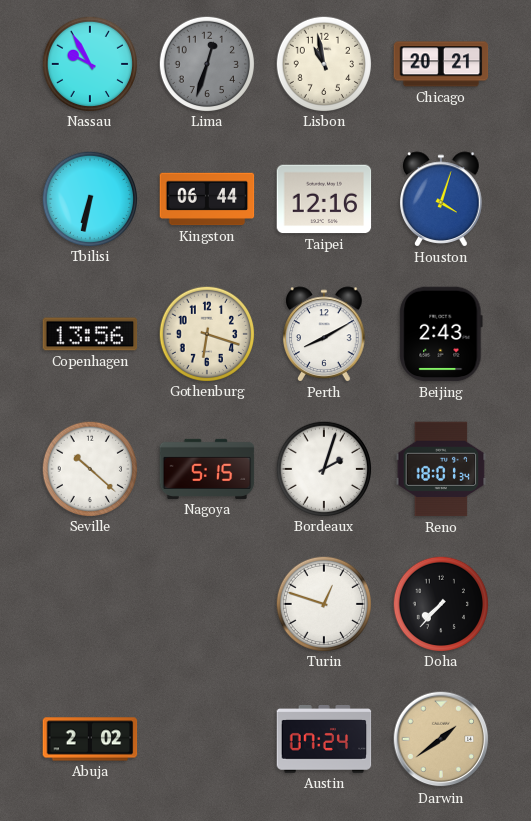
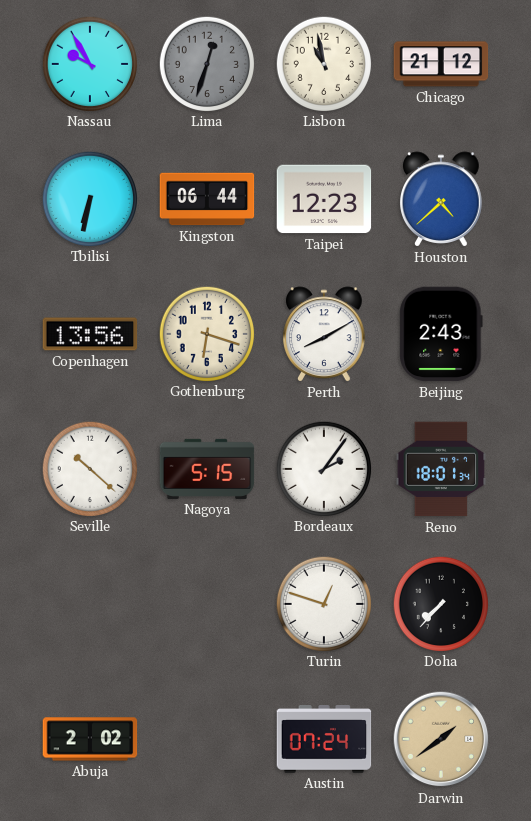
Chicago: 20:21 -> 21:12
Taipei: 12:16 -> 12:23
Houston: 4:03 -> 4:38
Bordeaux: 2:03 -> 2:06
